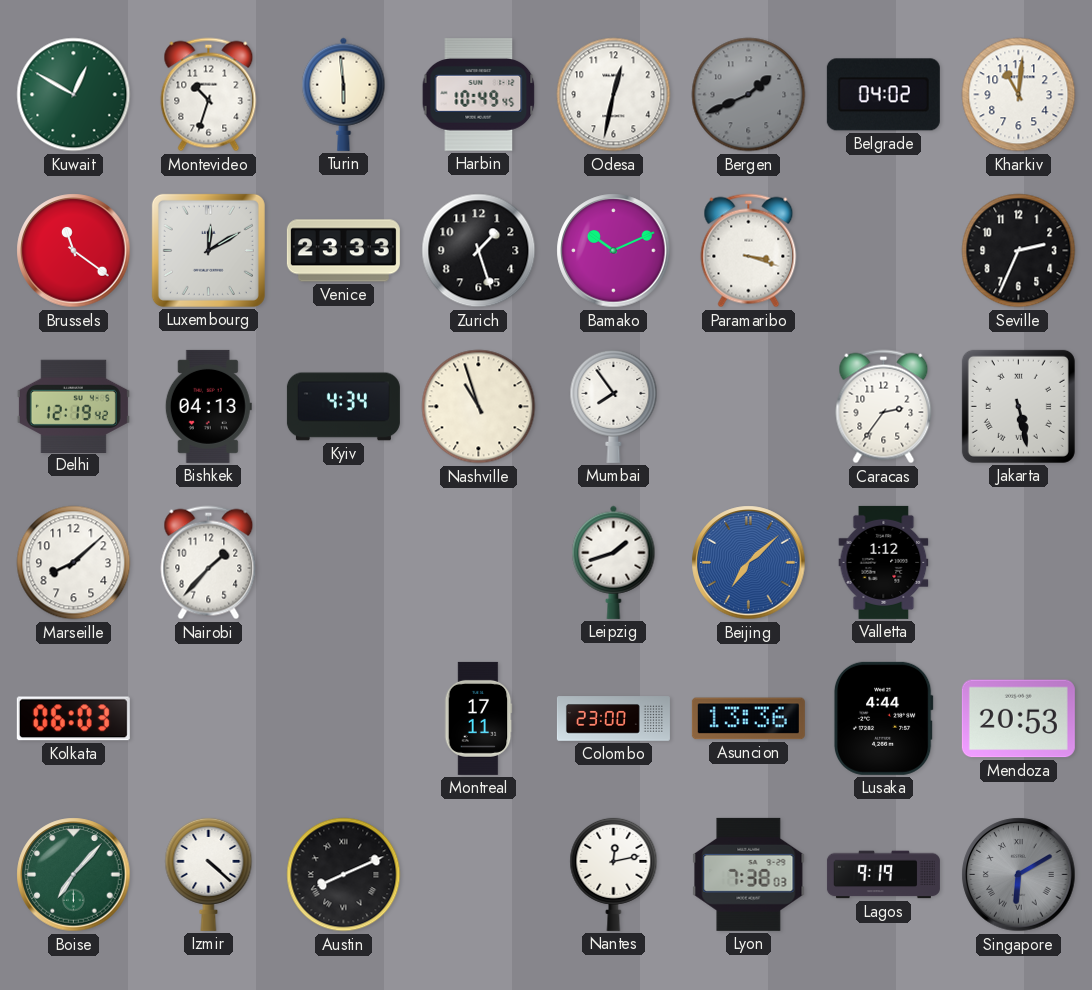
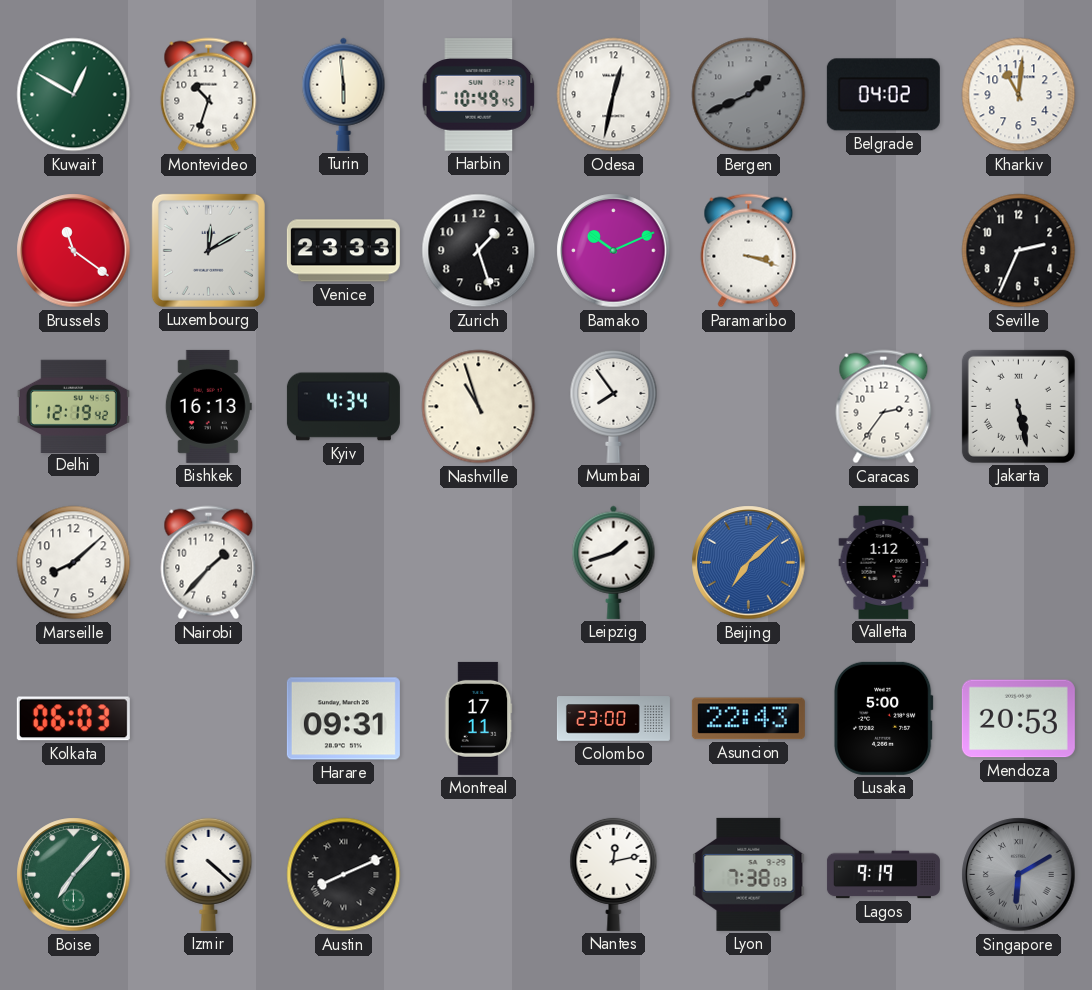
Bishkek: 04:13 -> 16:13
Harare: none -> 09:31
Asuncion: 13:36 -> 22:43
Lusaka: 4:44 -> 5:00
